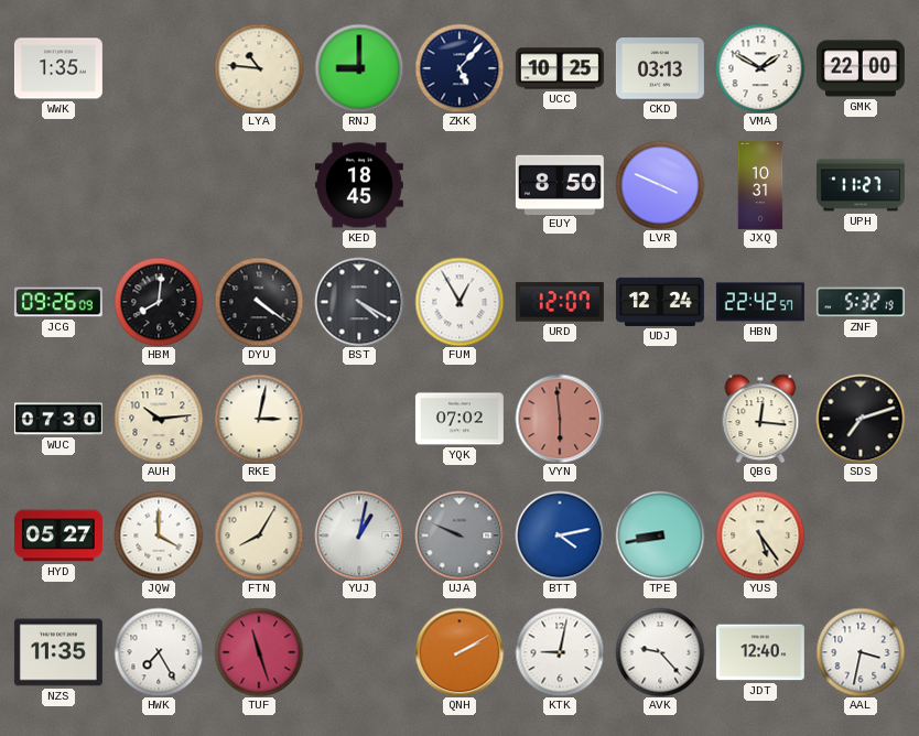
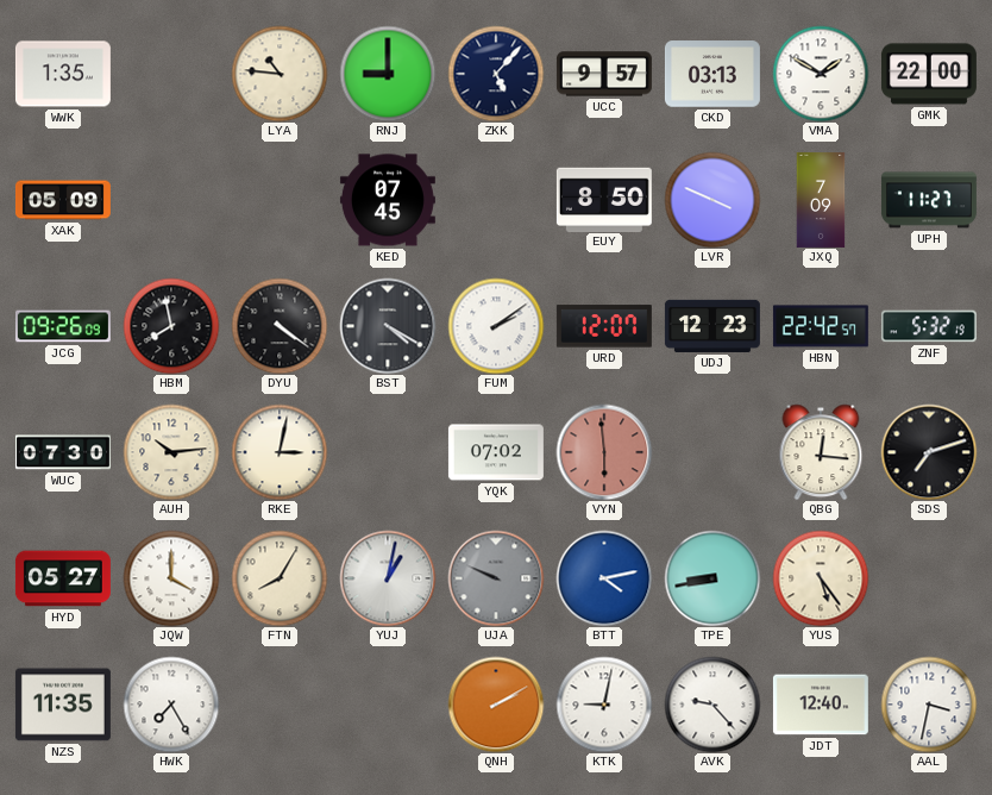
UCC: 10:25 -> 9:57
XAK: none -> 05:09
KED: 18:45 -> 07:45
JXQ: 10:31 -> 7:09
HBM: 8:01 -> 7:58
FUM: 12:55 -> 2:09
UDJ: 12:24 -> 12:23
TUF: 11:27 -> none
